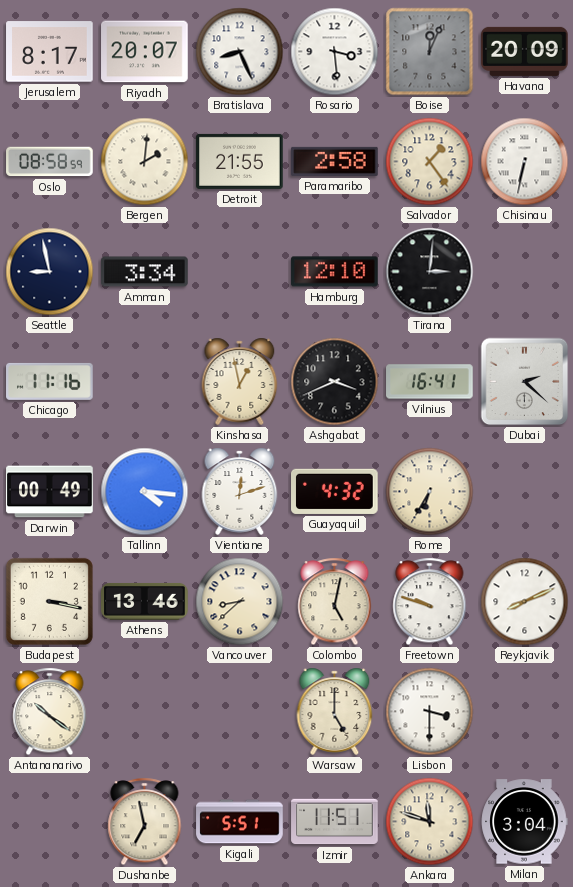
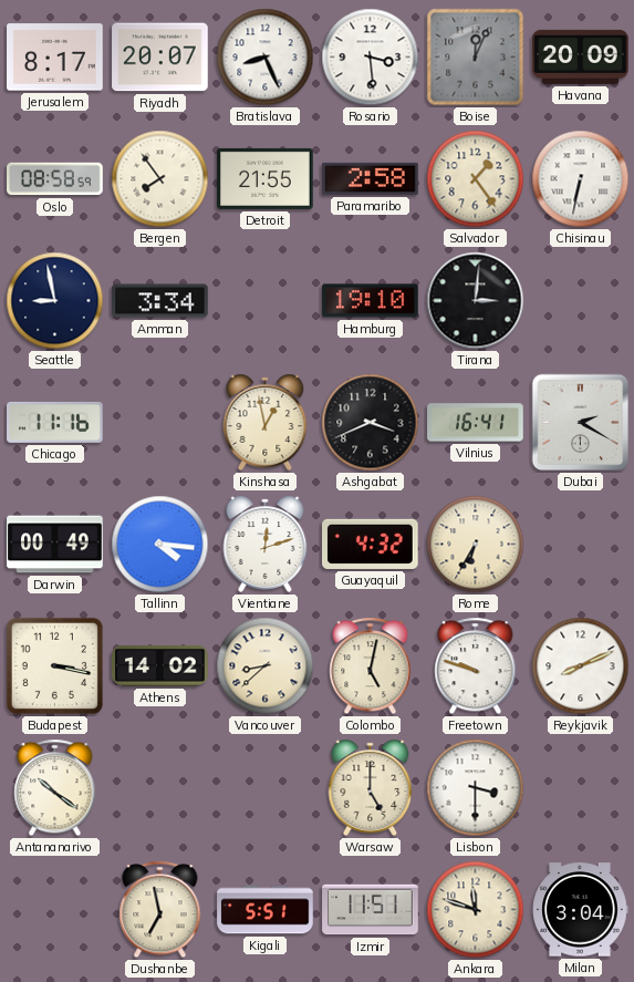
Bergen: 2:01 -> 7:54
Hamburg: 12:10 -> 19:10
Dubai: 2:22 -> 2:20
Athens: 13:46 -> 14:02
